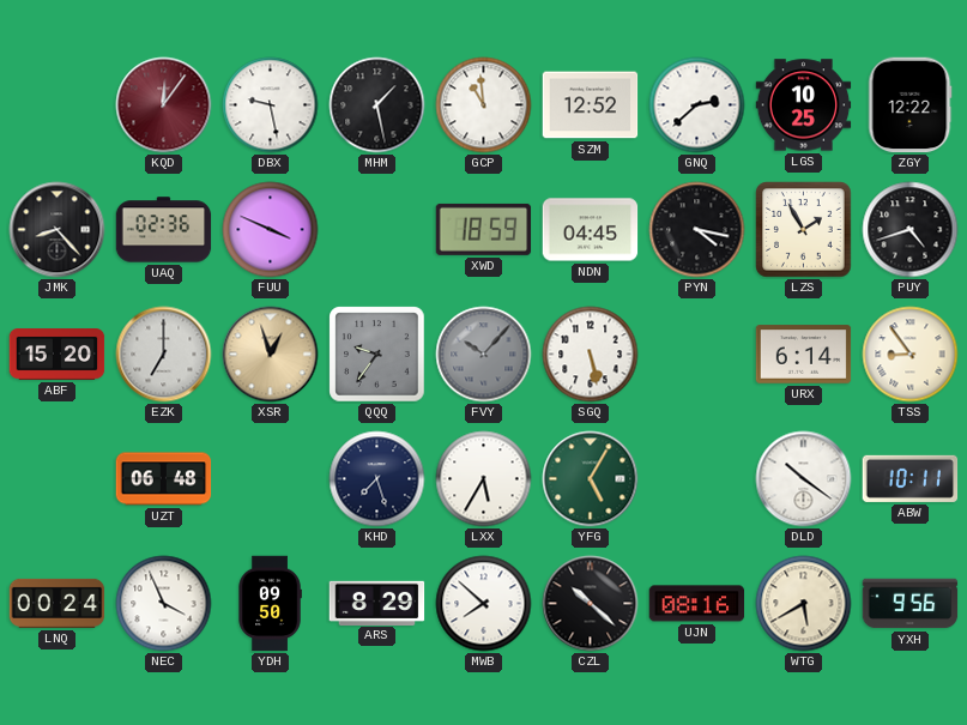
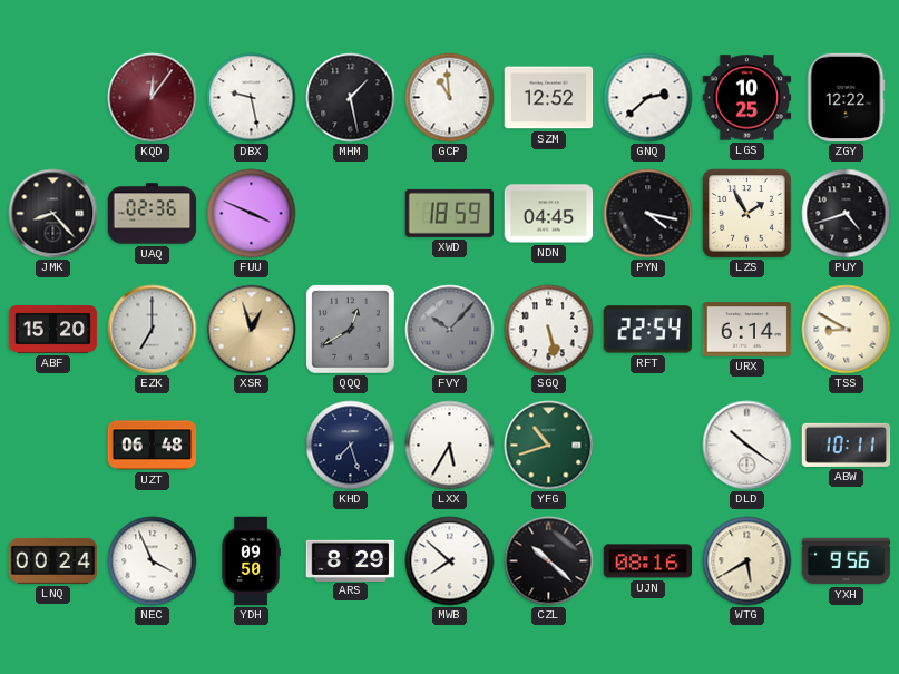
QQQ: 9:36 -> 12:40
RFT: none -> 22:54
TSS: 8:54 -> 8:50
YFG: 5:05 -> 10:42
